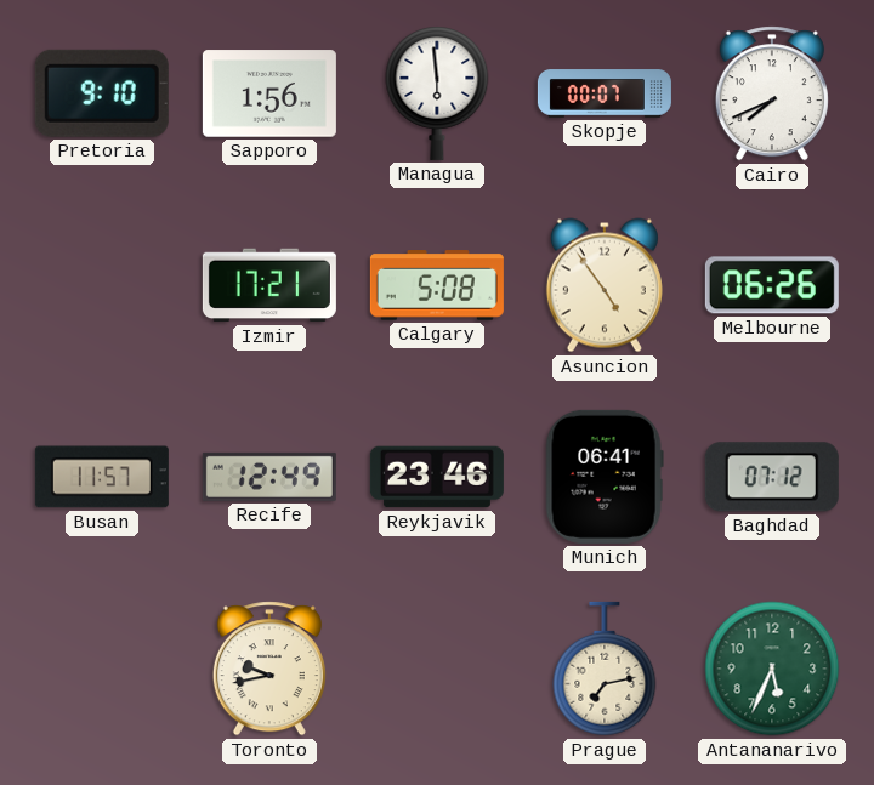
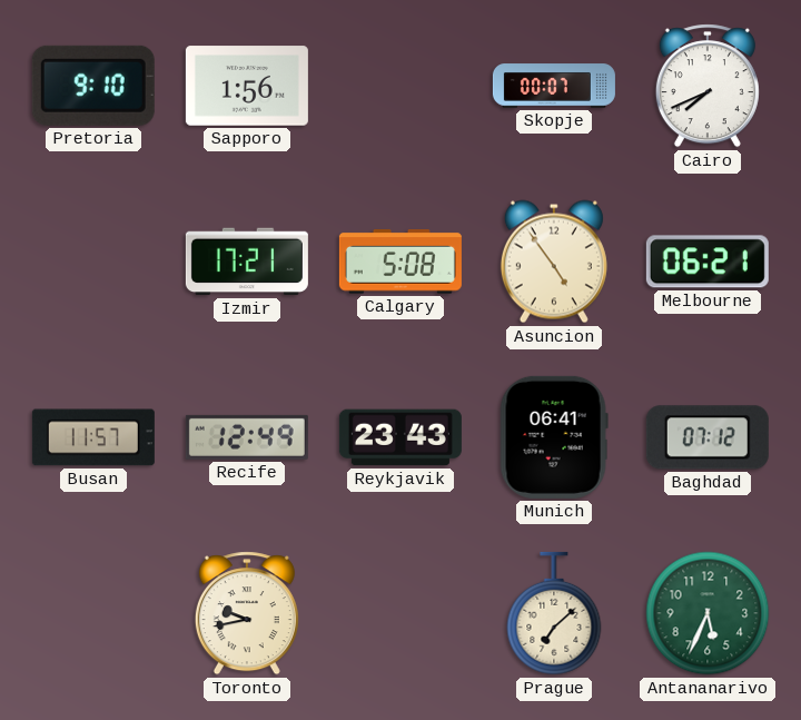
Managua: 5:59 -> none
Melbourne: 06:26 -> 06:21
Reykjavik: 23:46 -> 23:43
Prague: 7:13 -> 7:08
